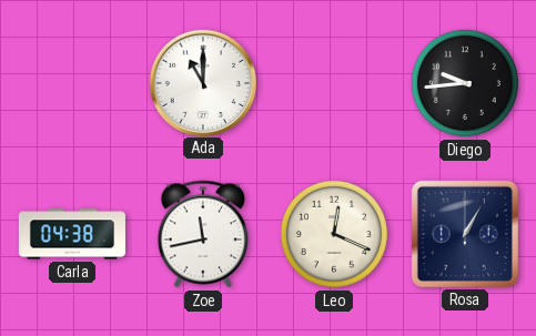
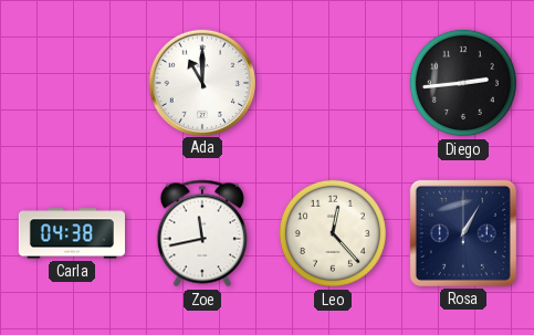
Diego: 9:44 -> 2:44
Leo: 12:19 -> 12:23
